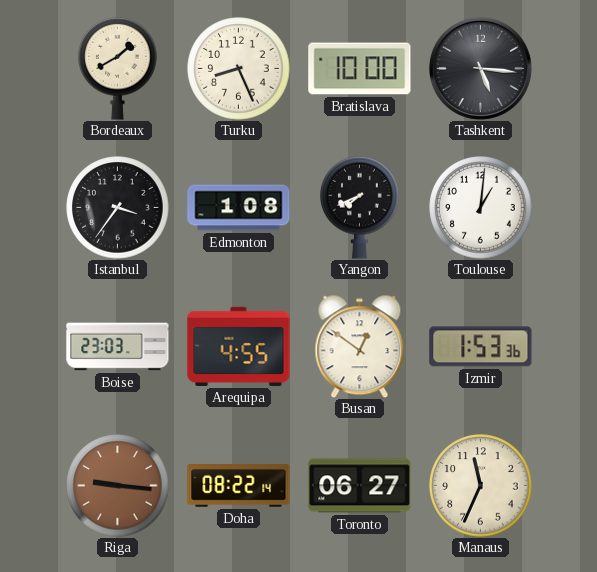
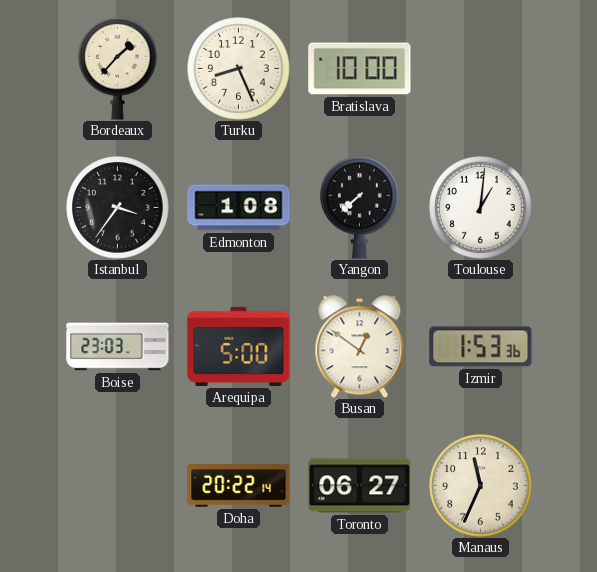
Bordeaux: 1:40 -> 1:37
Tashkent: 5:16 -> none
Yangon: 7:41 -> 7:38
Arequipa: 4:55 -> 5:00
Riga: 9:16 -> none
Doha: 08:22 -> 20:22
